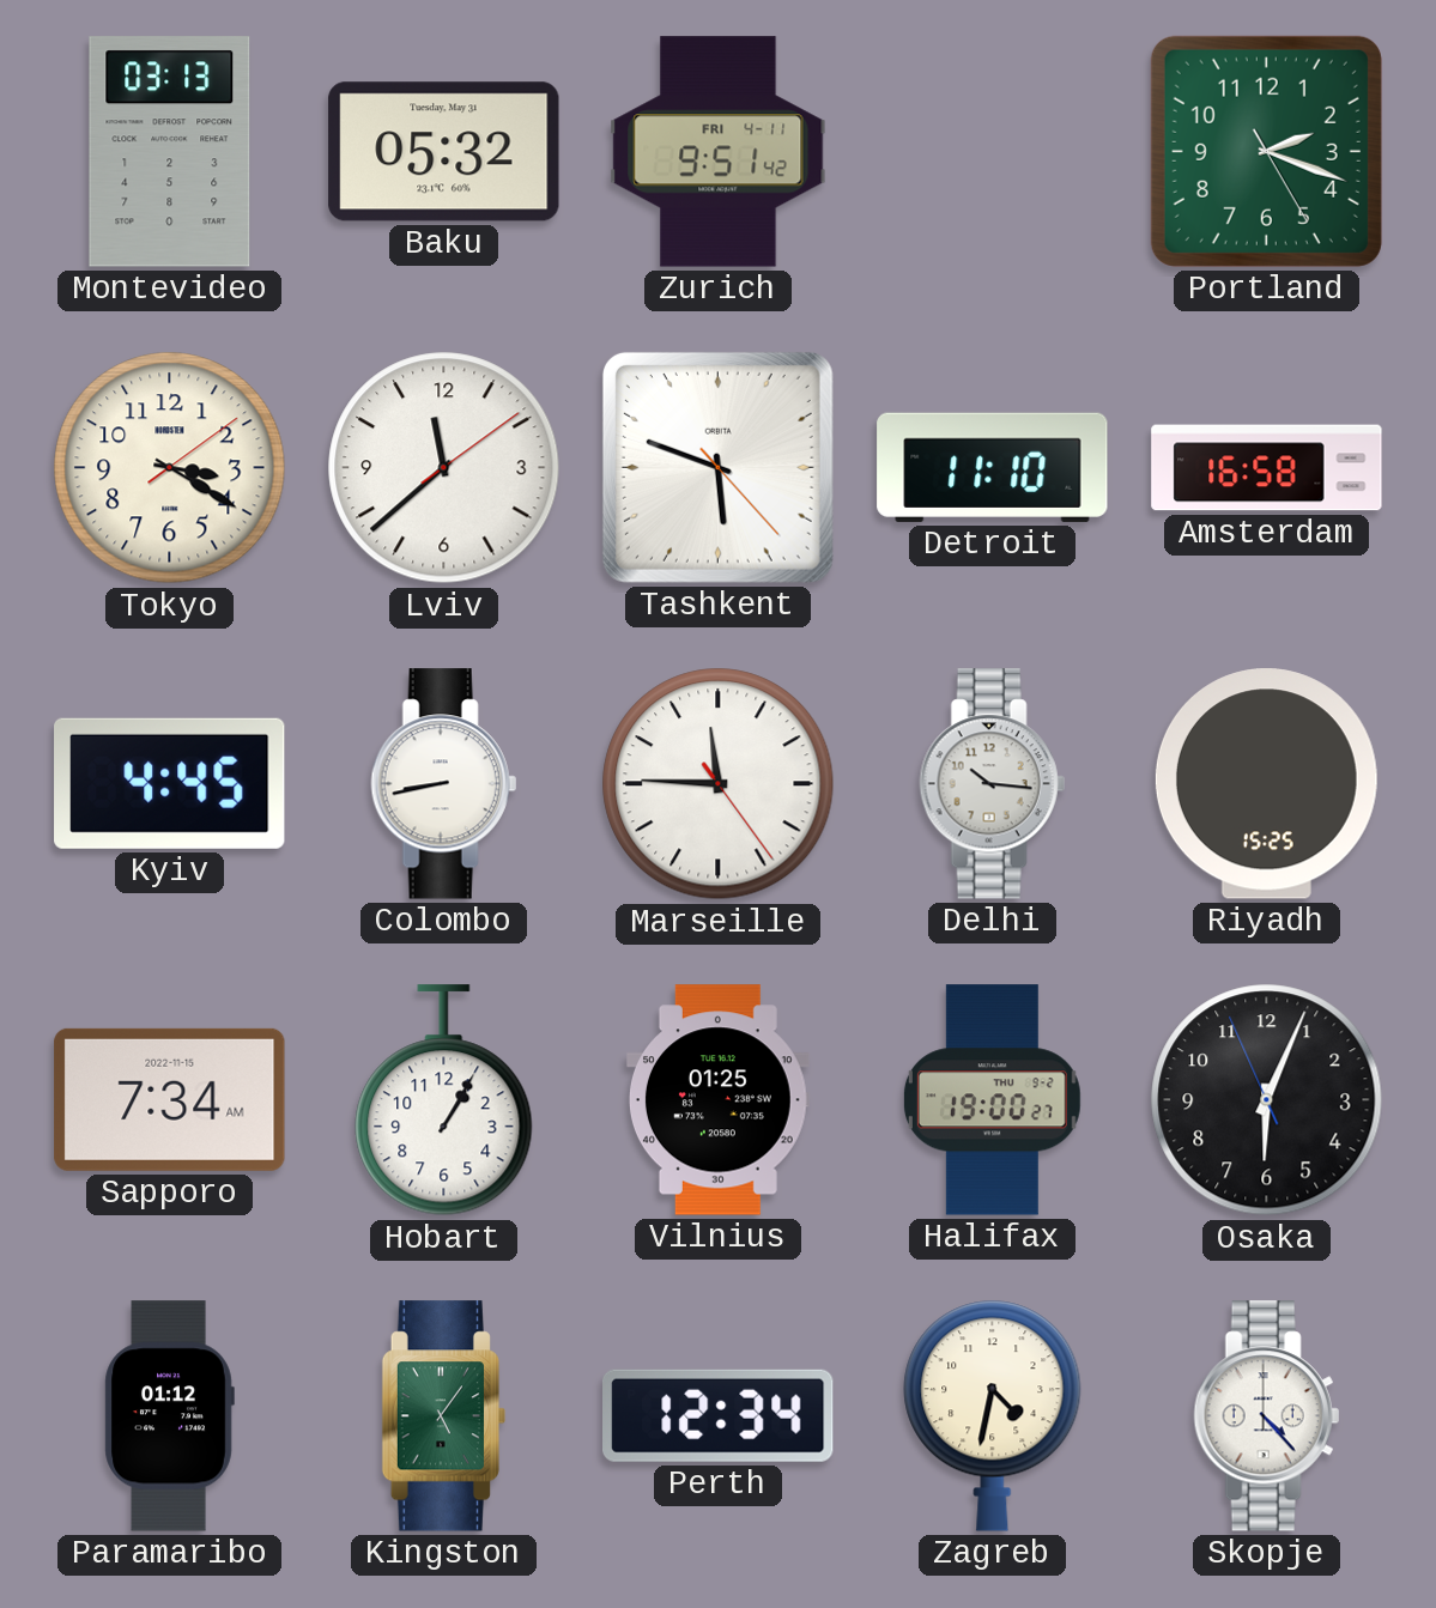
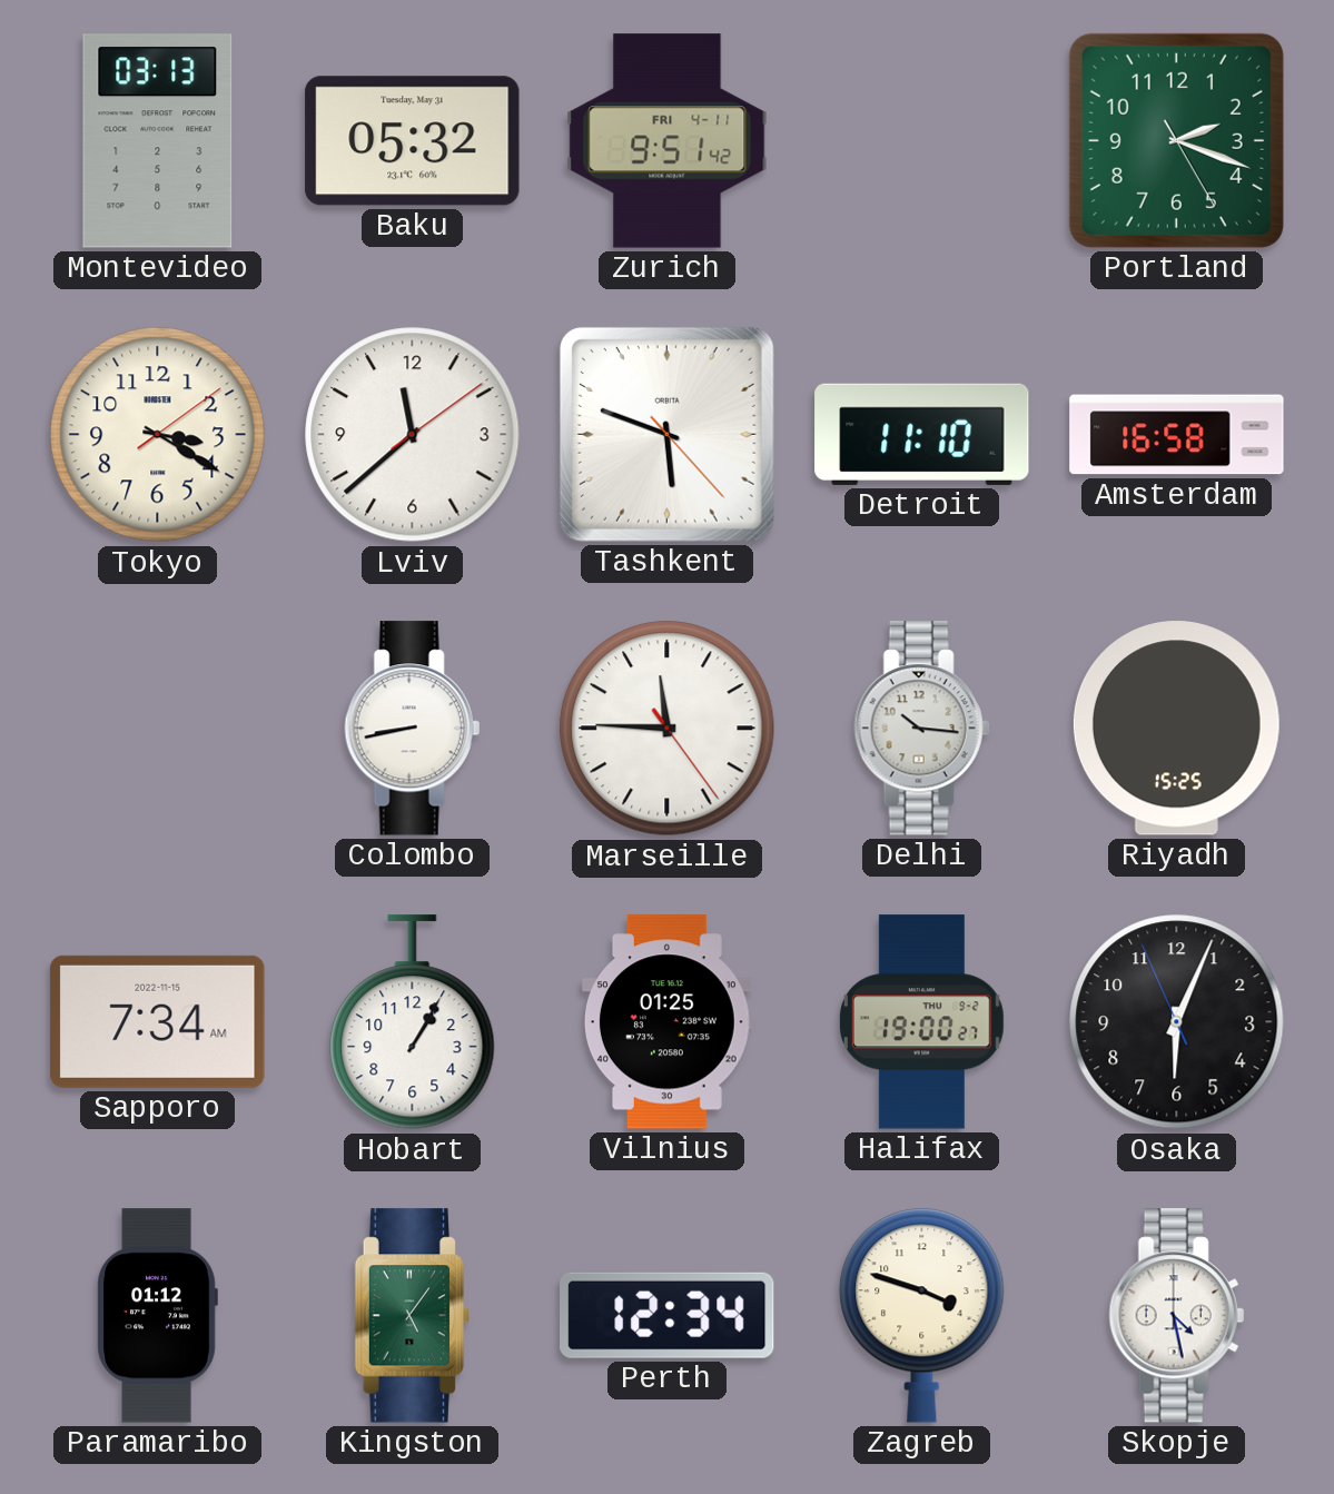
Kyiv: 4:45 -> none
Zagreb: 4:32 -> 3:48
Skopje: 4:23 -> 4:28
